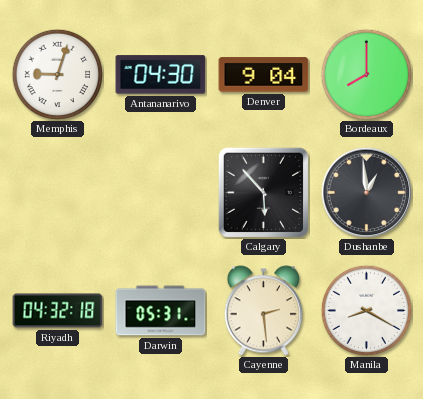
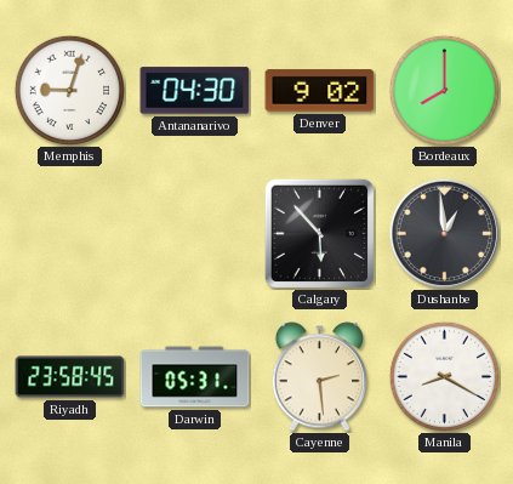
Denver: 9:04 -> 9:02
Riyadh: 04:32 -> 23:58
